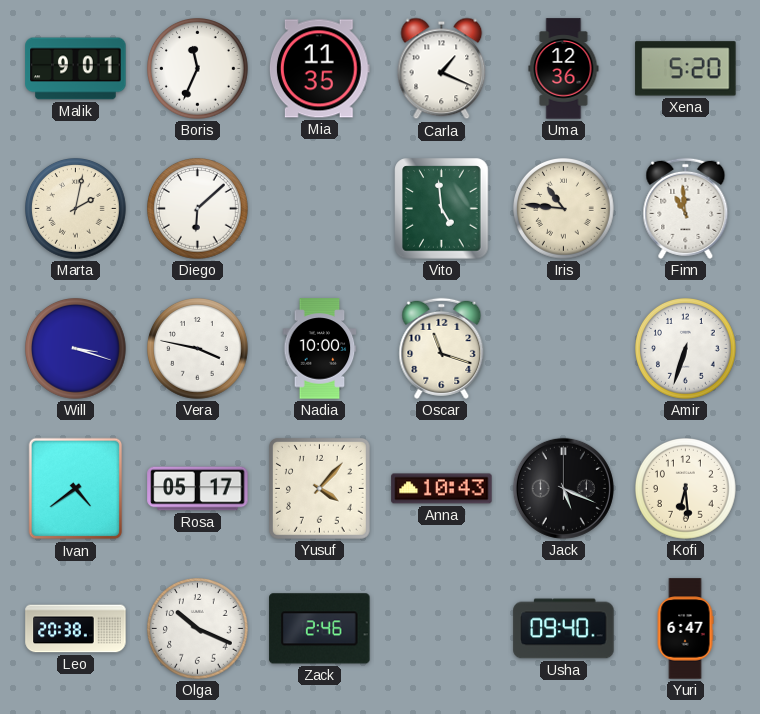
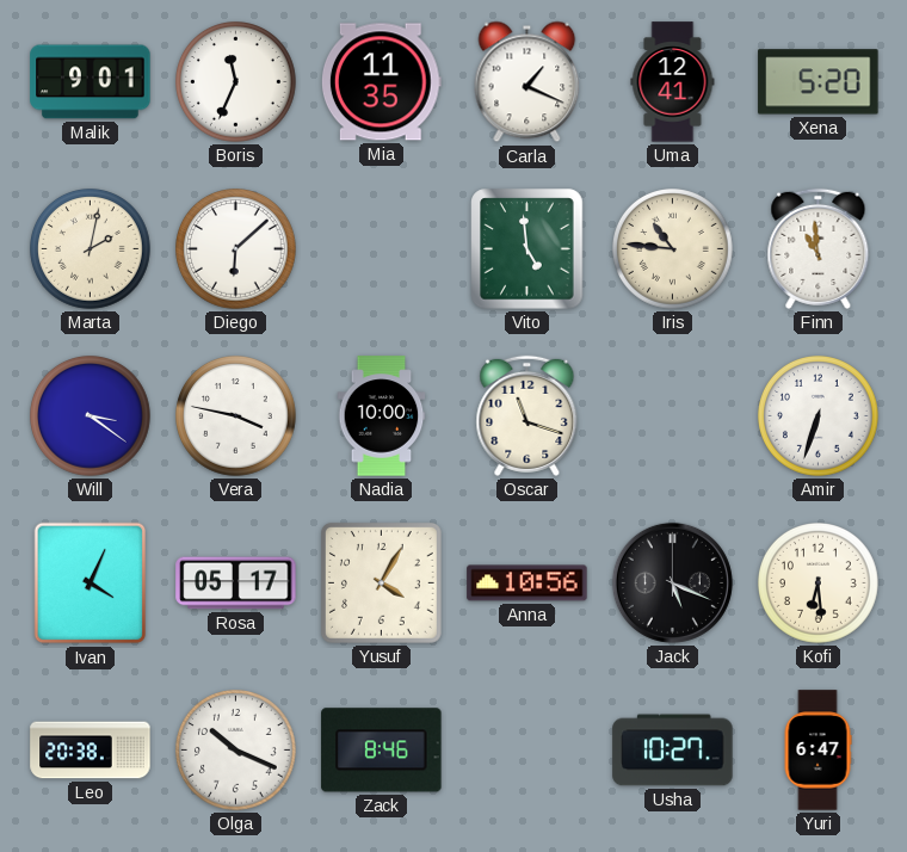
Uma: 12:36 -> 12:41
Will: 3:18 -> 3:21
Ivan: 4:39 -> 4:04
Yusuf: 4:07 -> 4:05
Anna: 10:43 -> 10:56
Zack: 2:46 -> 8:46
Usha: 09:40 -> 10:27
